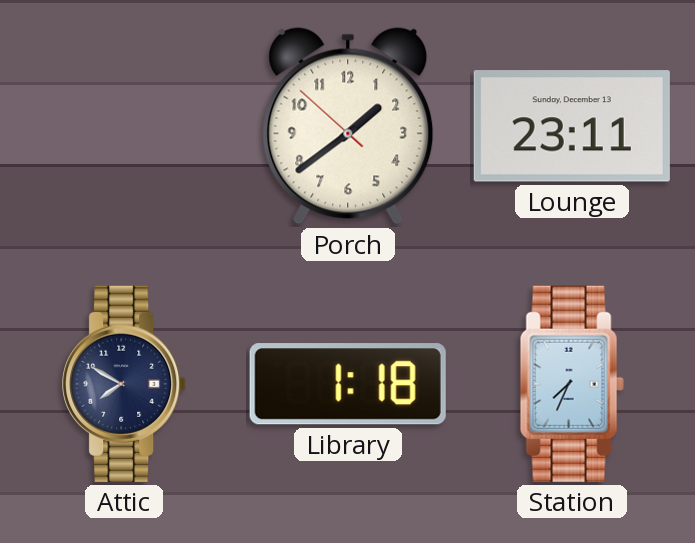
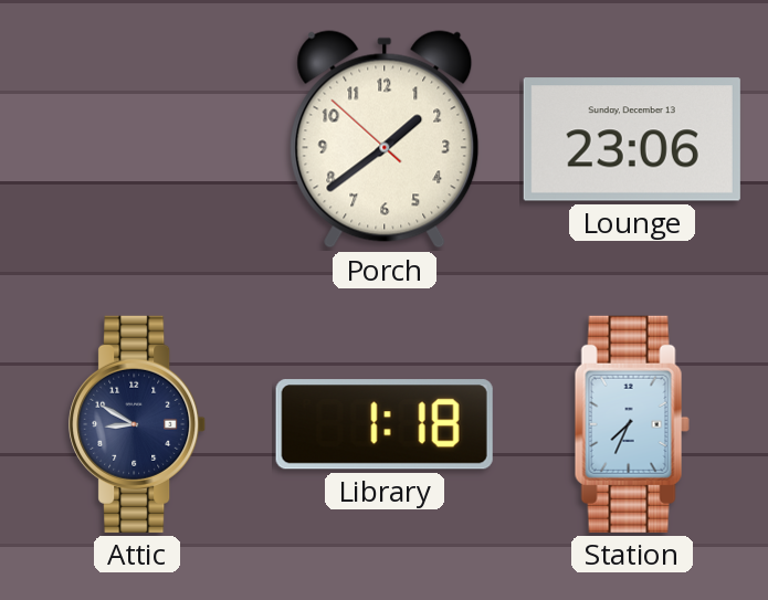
Lounge: 23:11 -> 23:06
Attic: 7:50 -> 8:50
